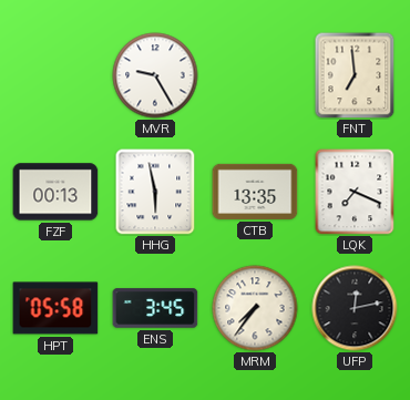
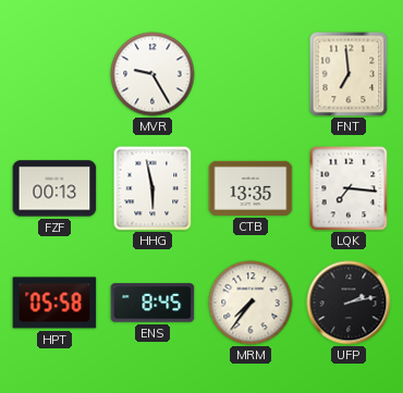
LQK: 7:19 -> 7:16
ENS: 3:45 -> 8:45
UFP: 12:13 -> 2:13
